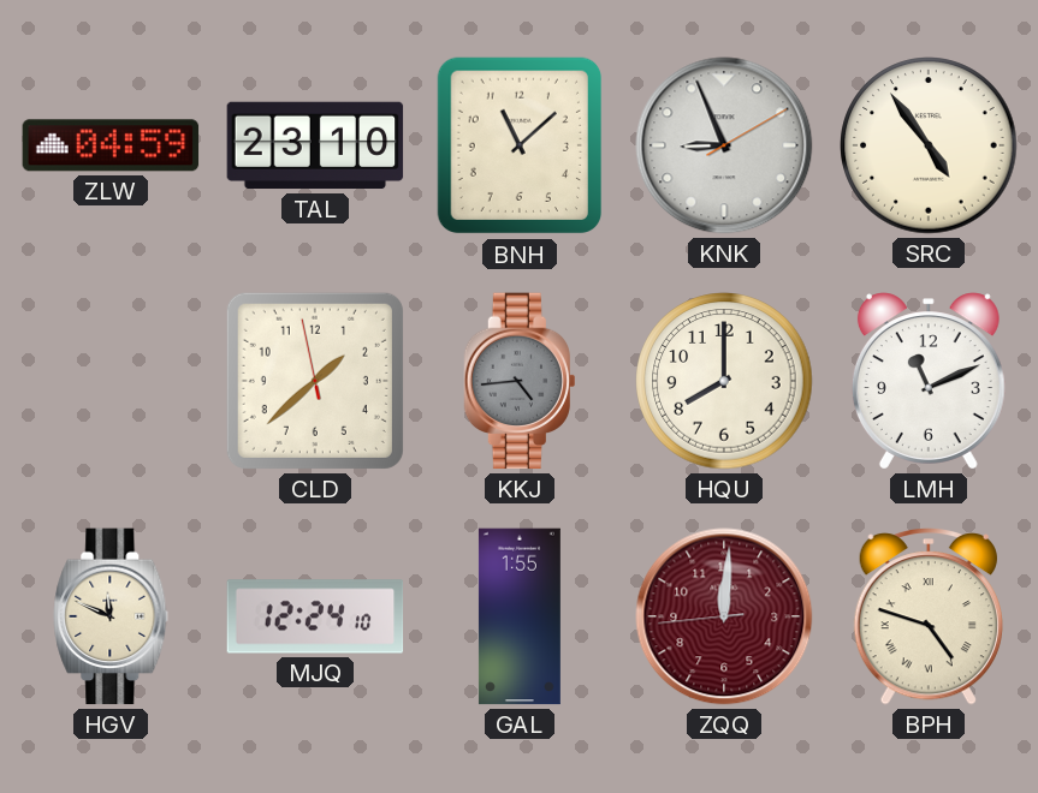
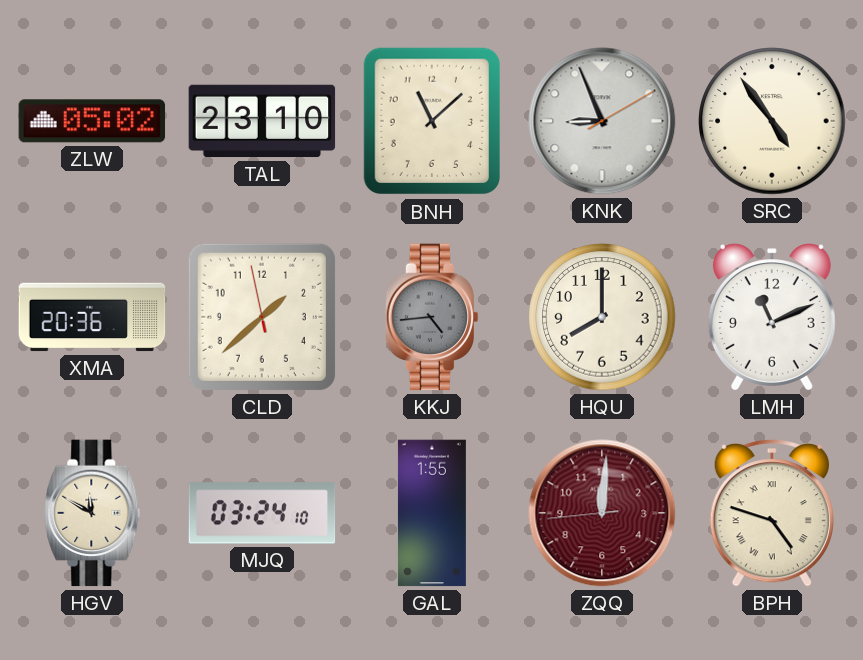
ZLW: 04:59 -> 05:02
XMA: none -> 20:36
HGV: 11:49 -> 11:50
MJQ: 12:24 -> 03:24
